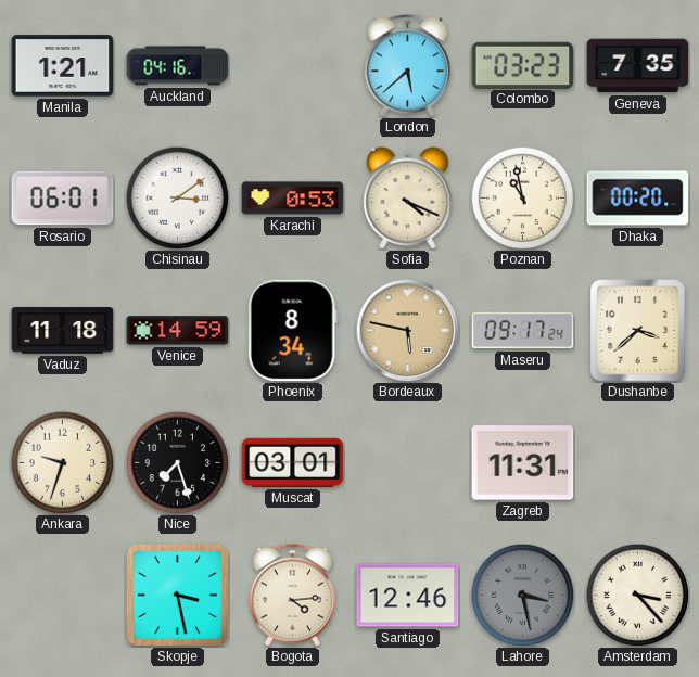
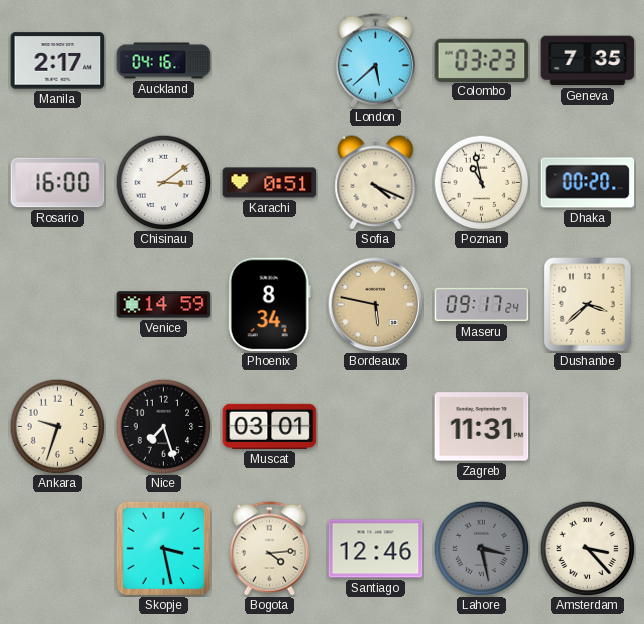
Manila: 1:21 -> 2:17
Rosario: 06:01 -> 16:00
Karachi: 0:53 -> 0:51
Vaduz: 11:18 -> none
